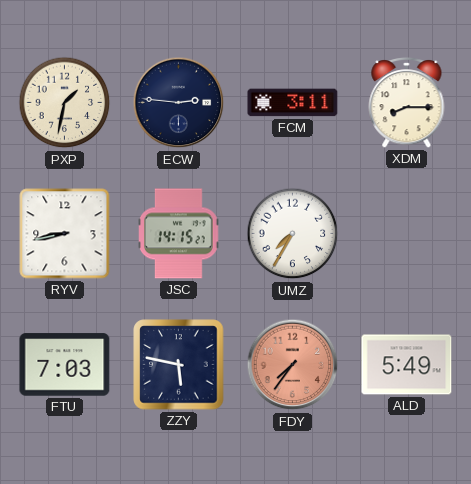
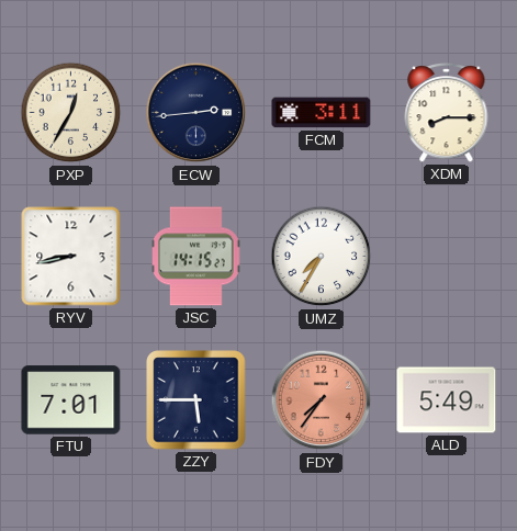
PXP: 1:32 -> 12:35
ECW: 2:46 -> 2:44
FTU: 7:03 -> 7:01
ZZY: 5:47 -> 5:45
